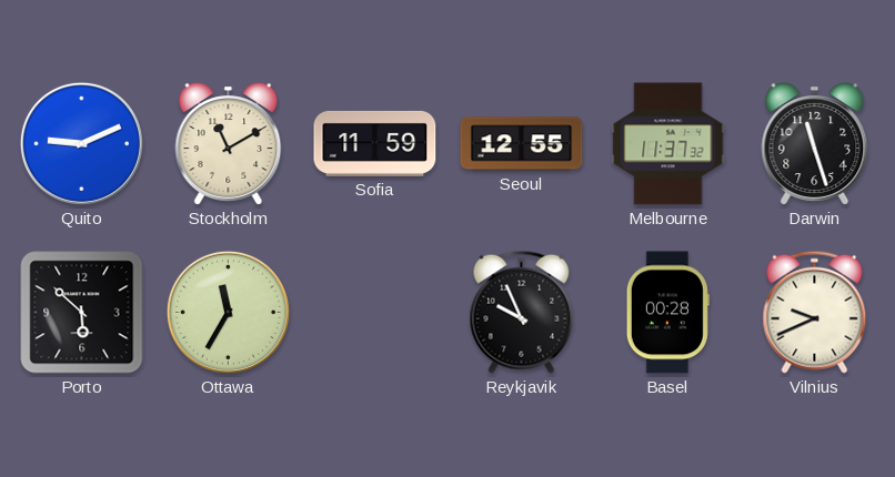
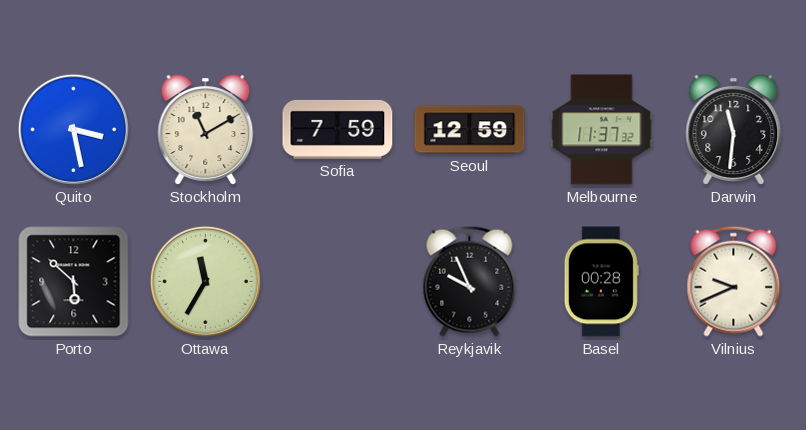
Quito: 9:11 -> 3:28
Sofia: 11:59 -> 7:59
Seoul: 12:55 -> 12:59
Darwin: 11:27 -> 11:31
